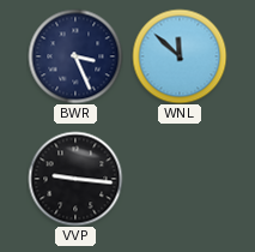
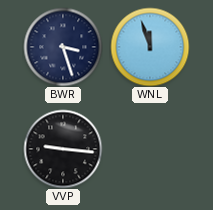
BWR: 3:26 -> 3:27
WNL: 11:52 -> 11:57
